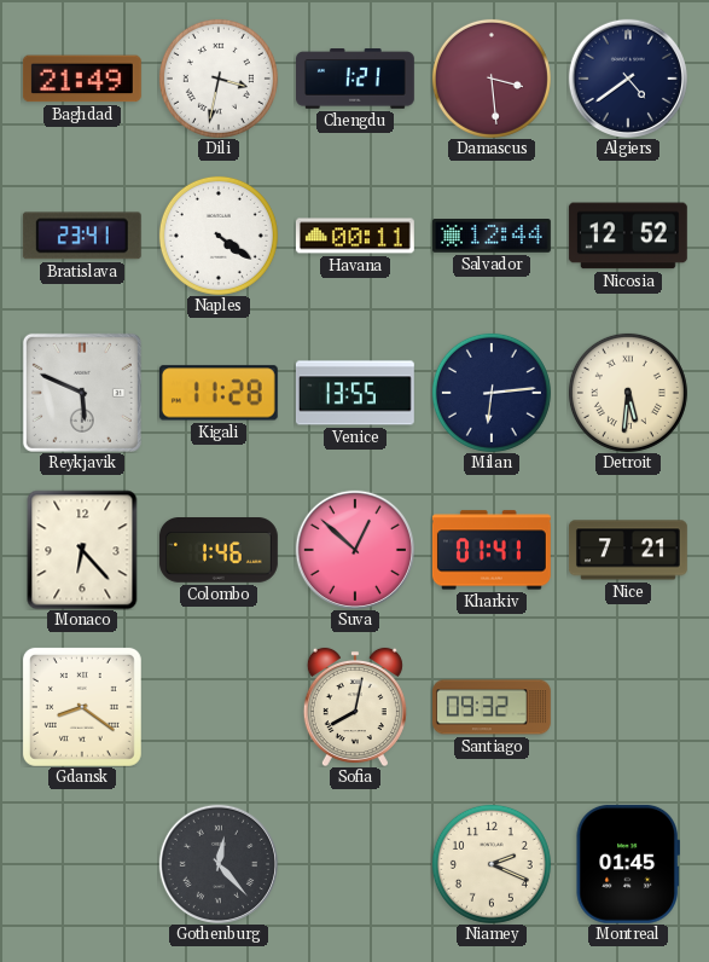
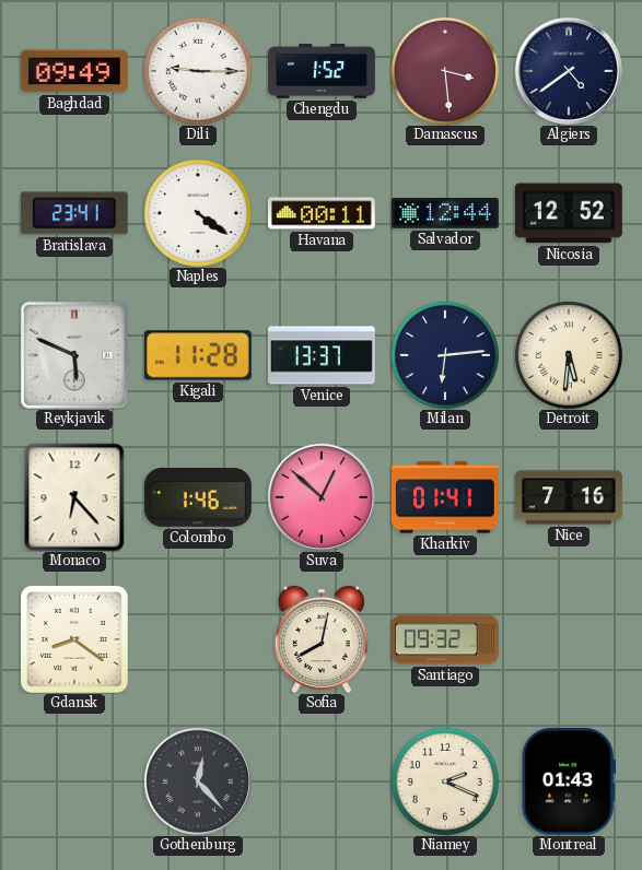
Baghdad: 21:49 -> 09:49
Dili: 3:32 -> 9:15
Chengdu: 1:21 -> 1:52
Venice: 13:55 -> 13:37
Nice: 7:21 -> 7:16
Montreal: 01:45 -> 01:43
